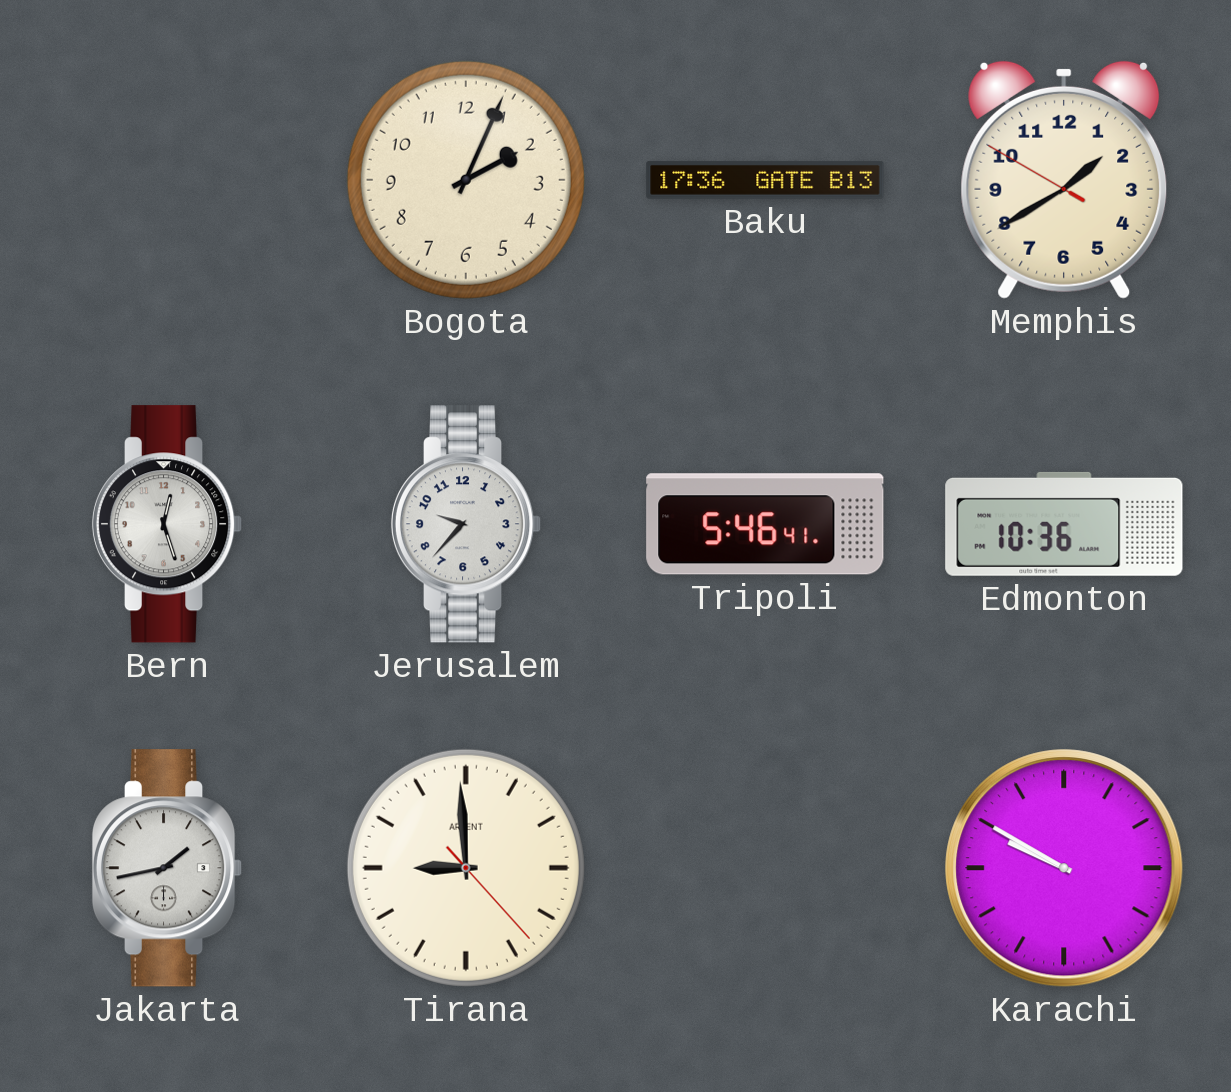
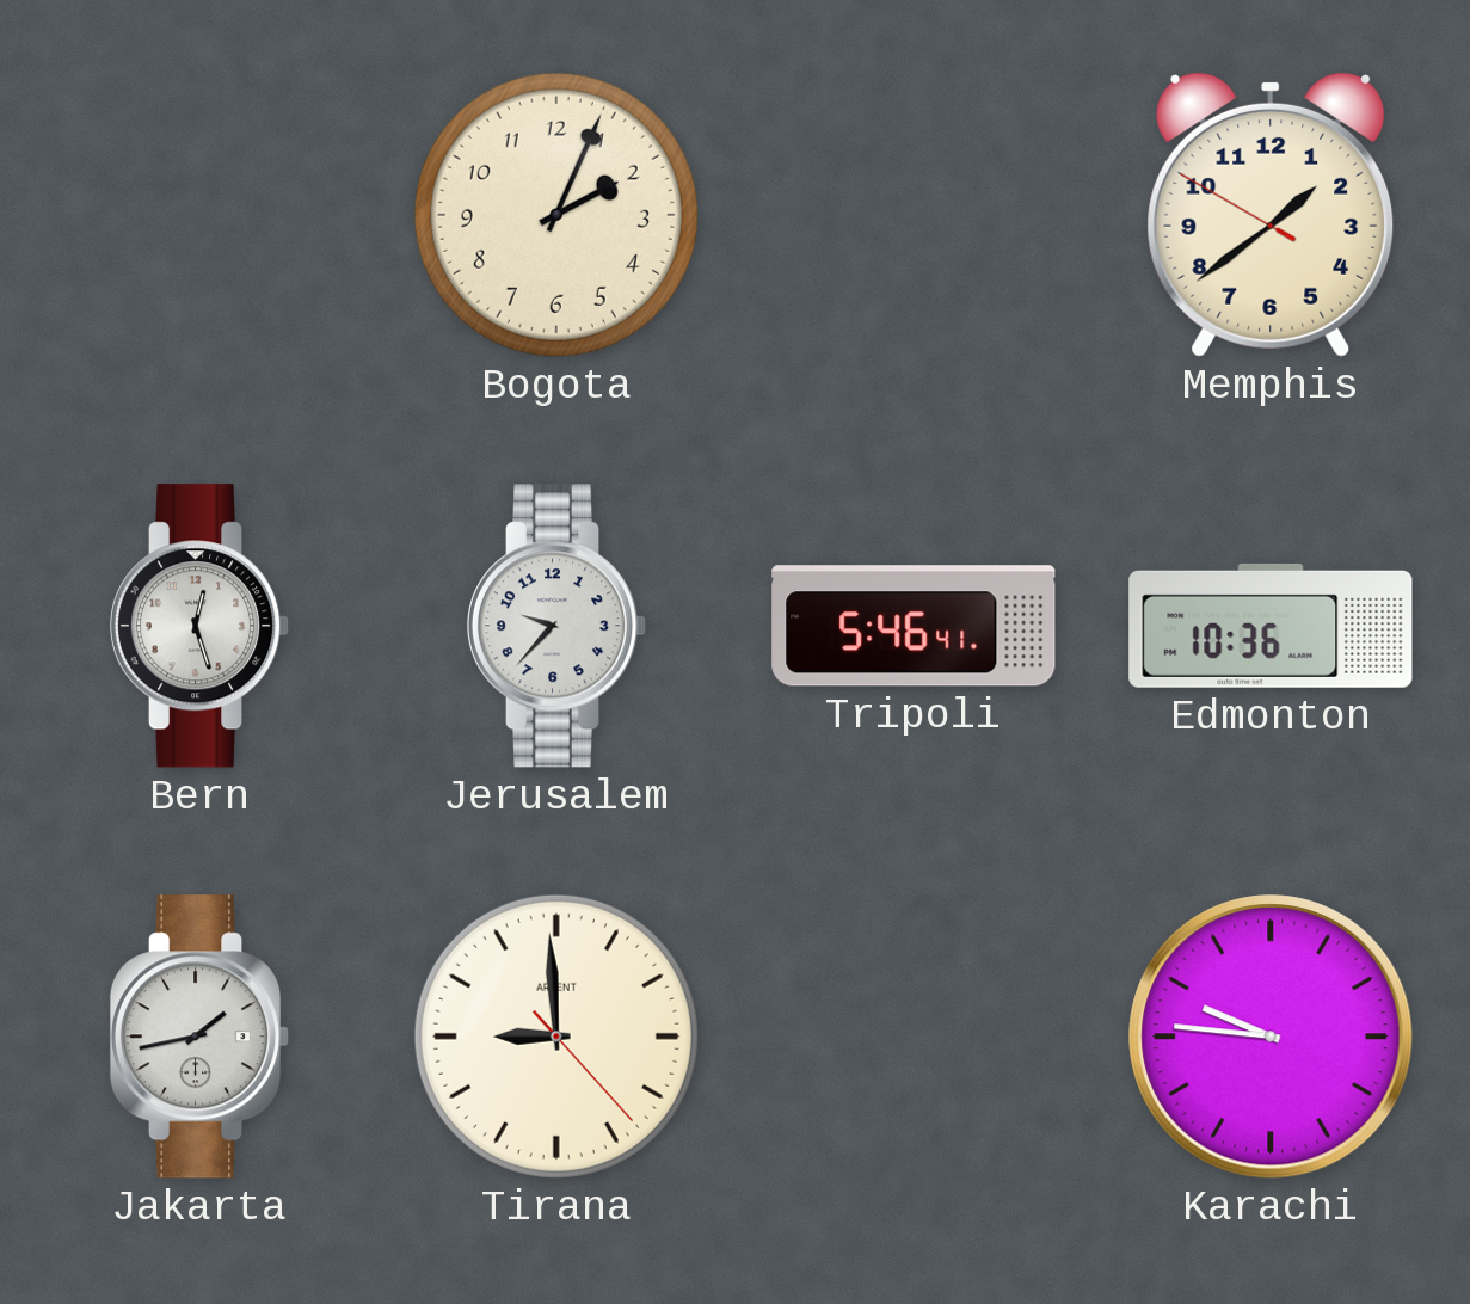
Baku: 17:36 -> none
Memphis: 1:39 -> 1:38
Karachi: 9:50 -> 9:46
